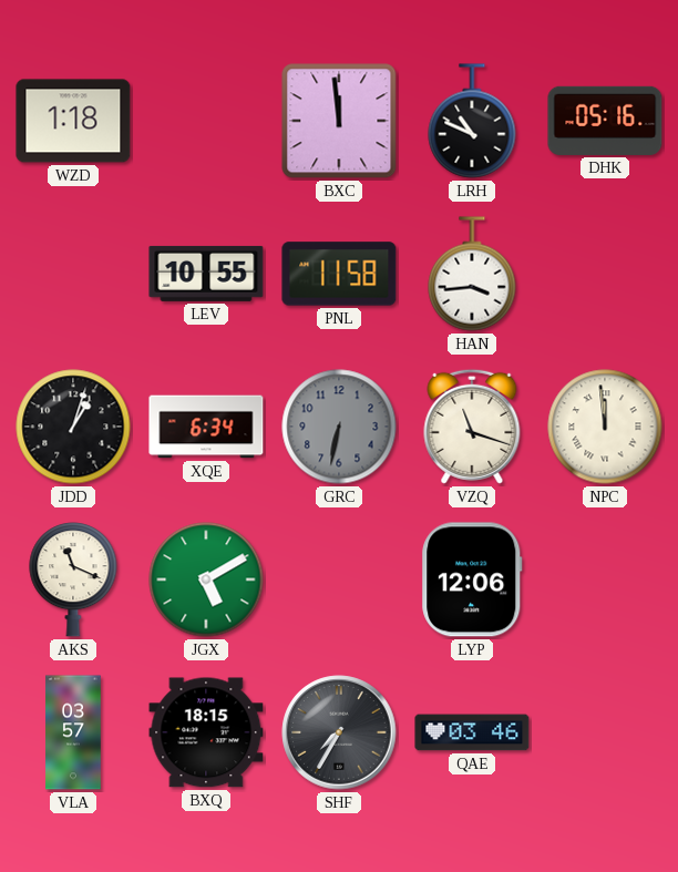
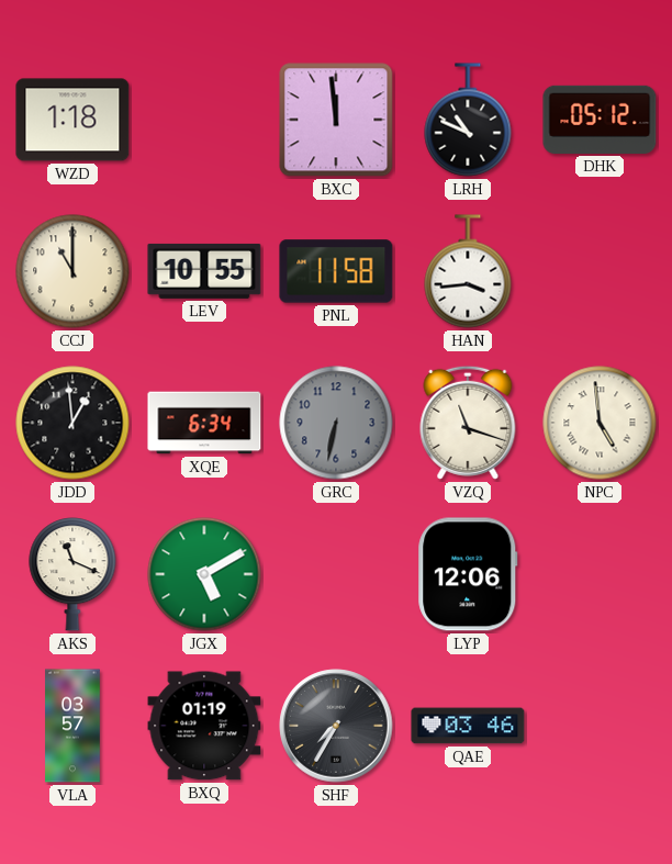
DHK: 05:16 -> 05:12
CCJ: none -> 11:00
JDD: 1:03 -> 12:59
NPC: 11:59 -> 4:59
BXQ: 18:15 -> 01:19
